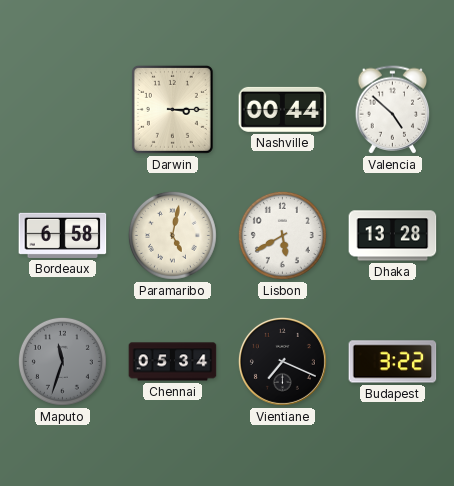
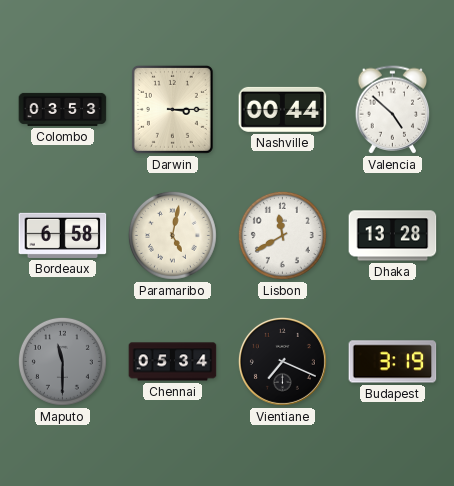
Colombo: none -> 03:53
Lisbon: 5:40 -> 11:40
Maputo: 11:33 -> 11:30
Budapest: 3:22 -> 3:19
